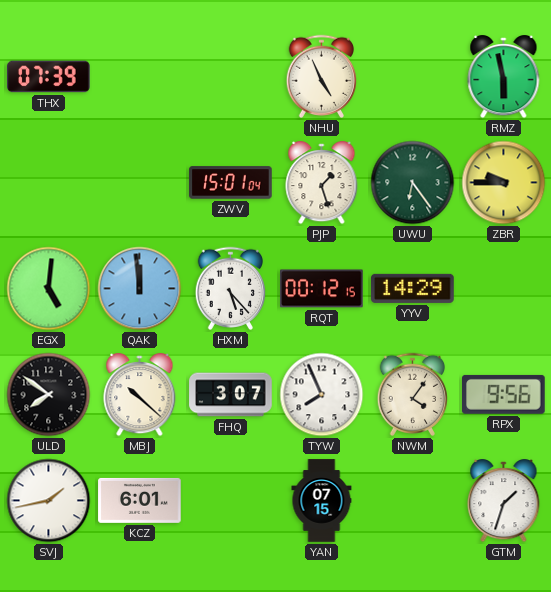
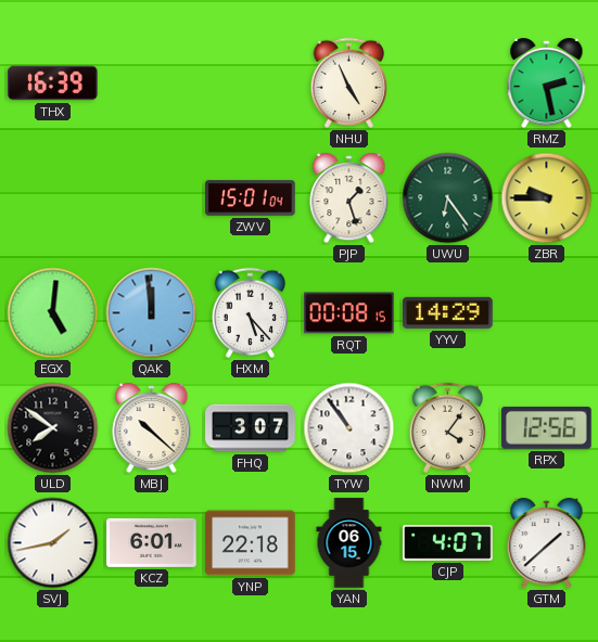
THX: 07:39 -> 16:39
RMZ: 5:58 -> 2:28
RQT: 00:12 -> 00:08
TYW: 7:56 -> 10:54
RPX: 9:56 -> 12:56
YNP: none -> 22:18
YAN: 07:15 -> 06:15
CJP: none -> 4:07
GTM: 1:33 -> 1:38
